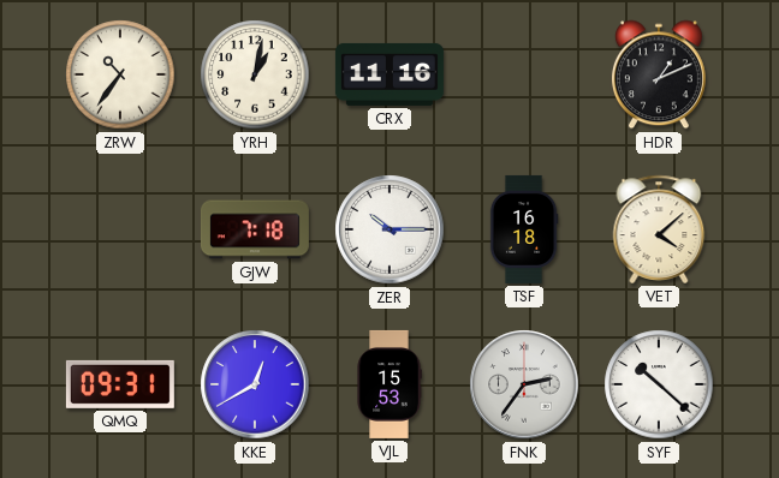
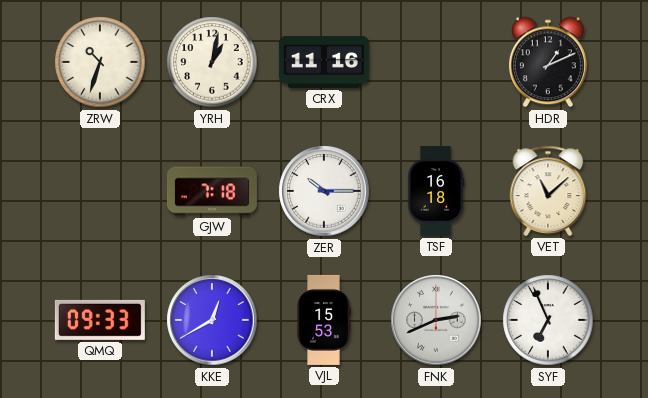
ZRW: 10:36 -> 10:33
VET: 4:08 -> 11:08
QMQ: 09:31 -> 09:33
FNK: 2:36 -> 2:41
SYF: 10:22 -> 6:56
